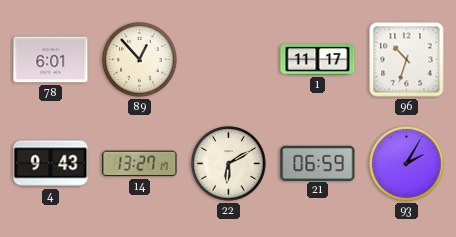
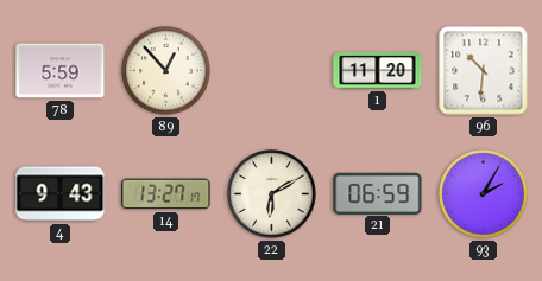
78: 6:01 -> 5:59
1: 11:17 -> 11:20
96: 10:33 -> 10:31
